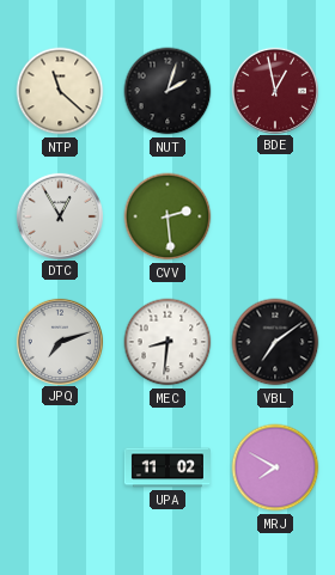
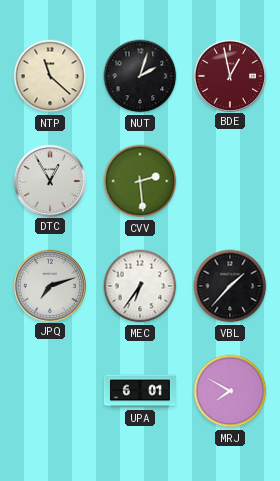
MEC: 8:31 -> 6:36
VBL: 7:09 -> 1:37
UPA: 11:02 -> 6:01
